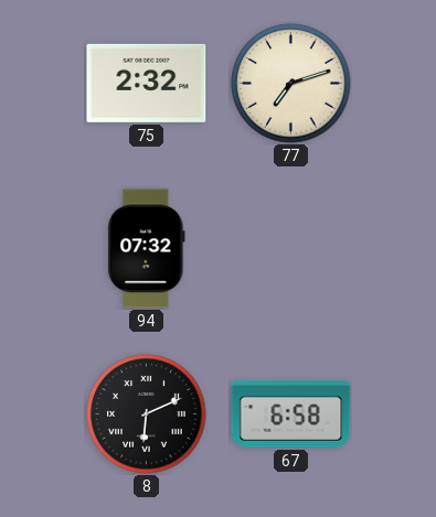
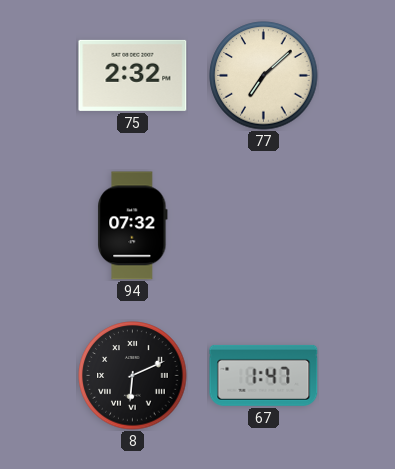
77: 7:12 -> 7:08
67: 6:58 -> 1:47
